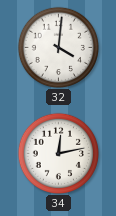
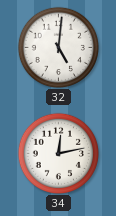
32: 4:01 -> 5:01
